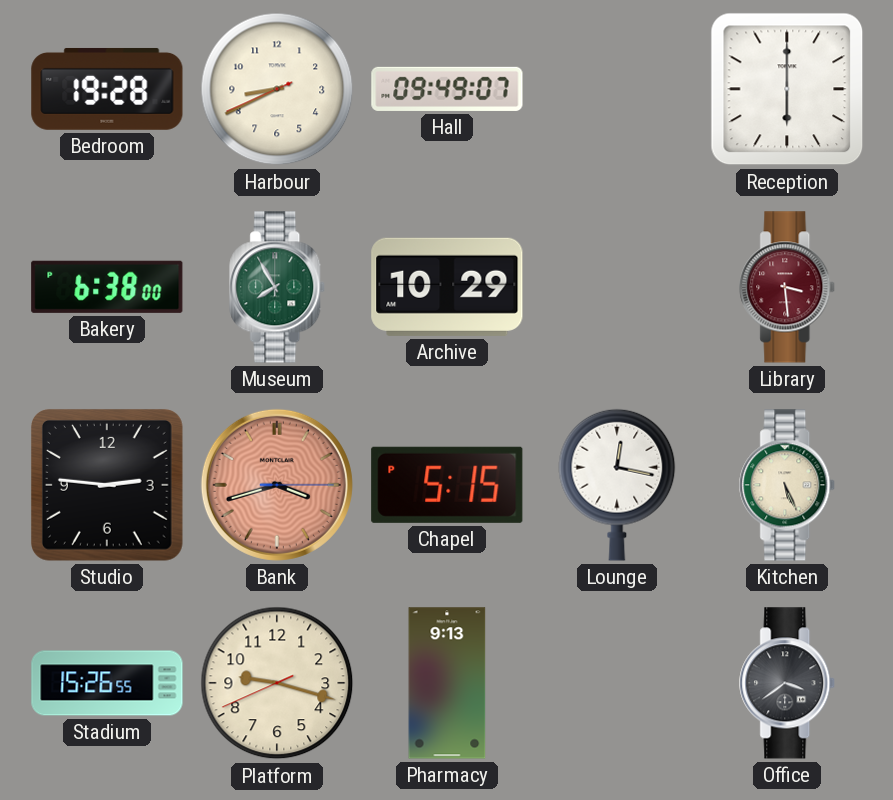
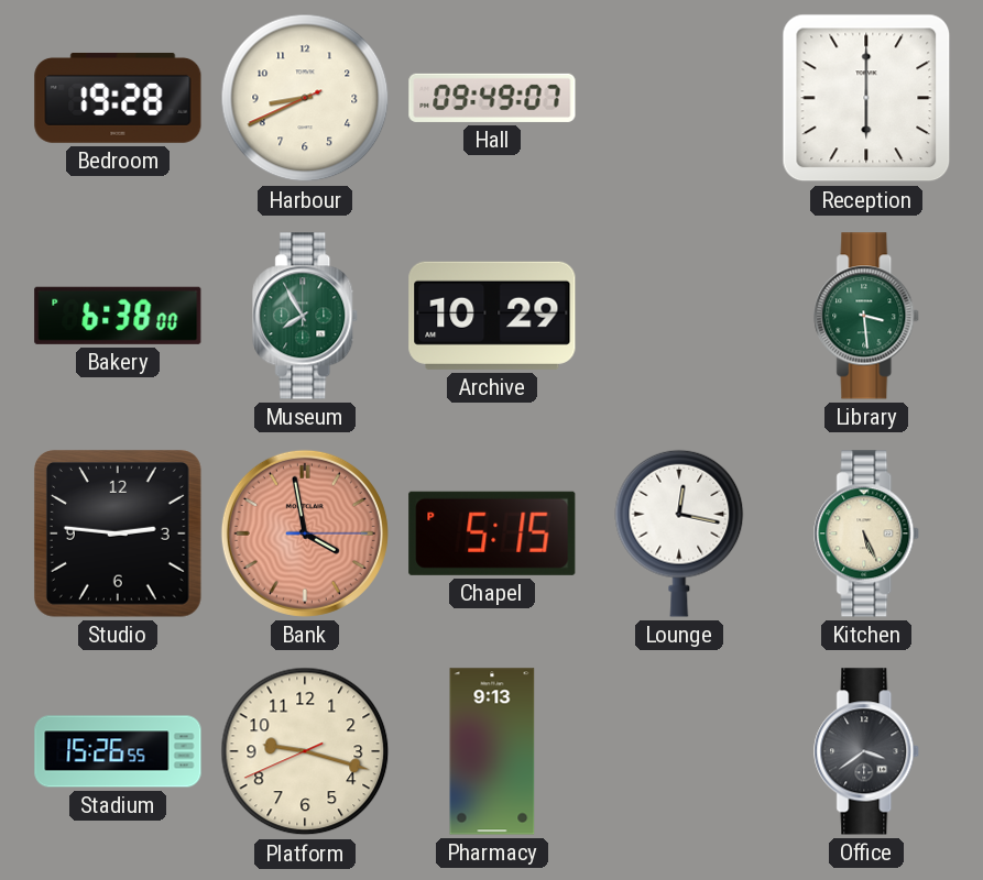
Library dial: burgundy -> green
Bank: 3:42 -> 3:58
